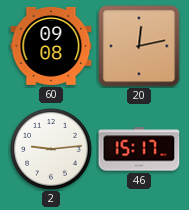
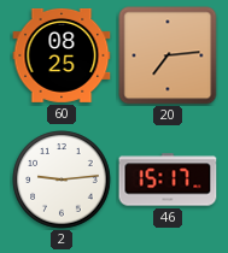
60: 09:08 -> 08:25
20: 12:13 -> 7:14
